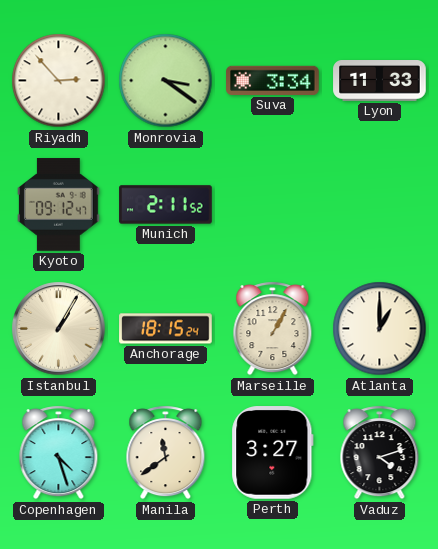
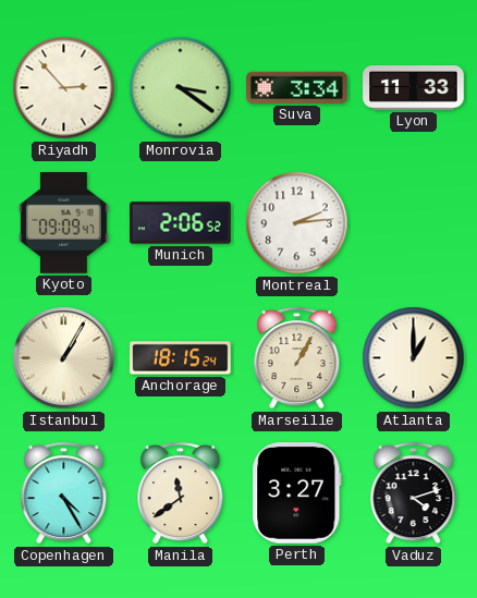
Kyoto: 09:12 -> 09:09
Munich: 2:11 -> 2:06
Montreal: none -> 2:14
Copenhagen: 4:27 -> 4:25
